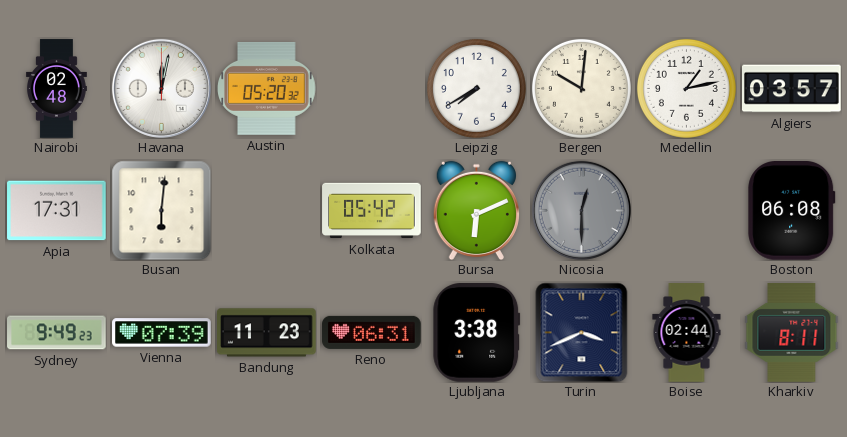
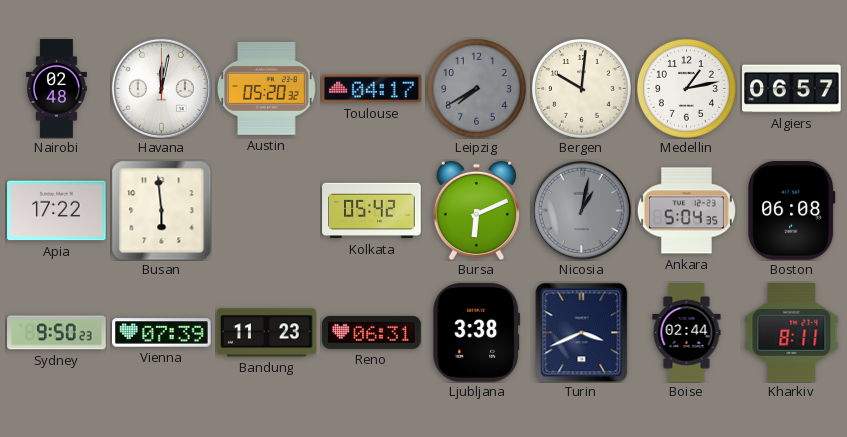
Toulouse: none -> 04:17
Leipzig dial: white -> grey
Algiers: 03:57 -> 06:57
Apia: 17:31 -> 17:22
Busan: 6:01 -> 5:59
Nicosia: 12:30 -> 1:02
Ankara: none -> 5:04
Sydney: 9:49 -> 9:50
